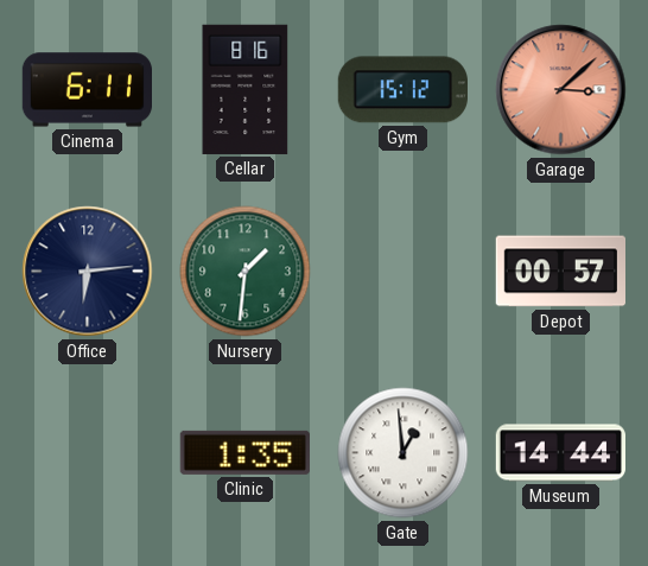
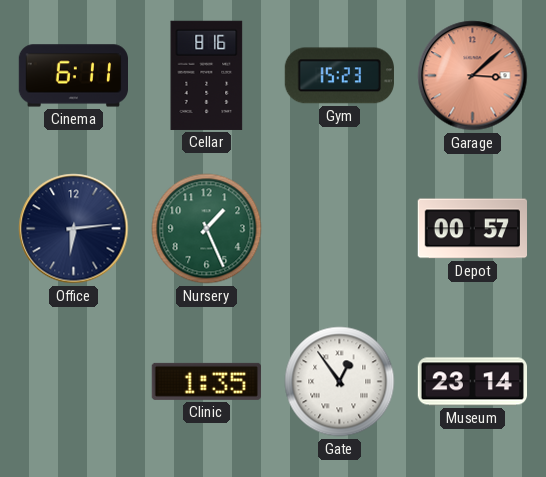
Gym: 15:12 -> 15:23
Nursery: 1:31 -> 1:26
Gate: 12:59 -> 12:54
Museum: 14:44 -> 23:14
